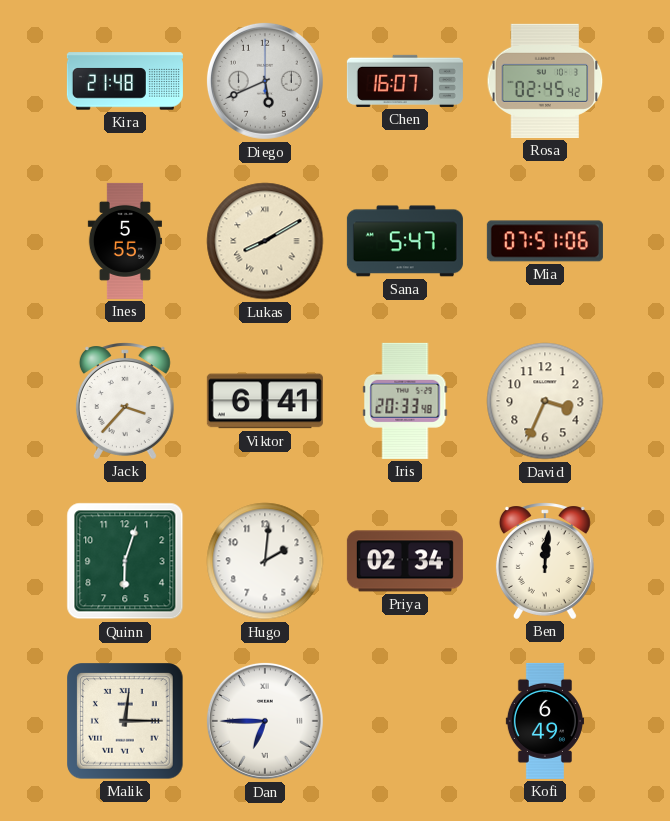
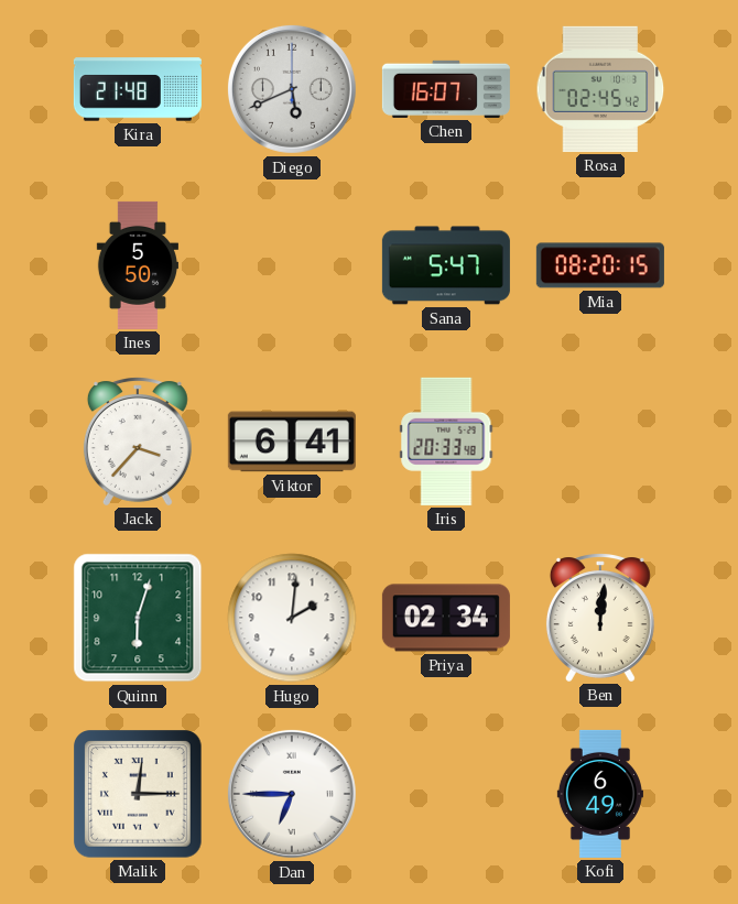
Ines: 5:55 -> 5:50
Lukas: 8:10 -> none
Mia: 07:51 -> 08:20
David: 3:34 -> none
